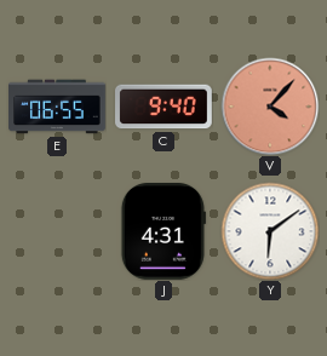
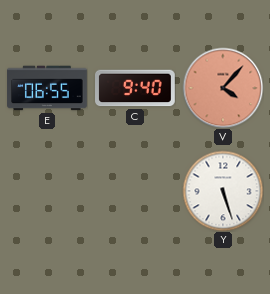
J: 4:31 -> none
Y: 6:09 -> 5:27
